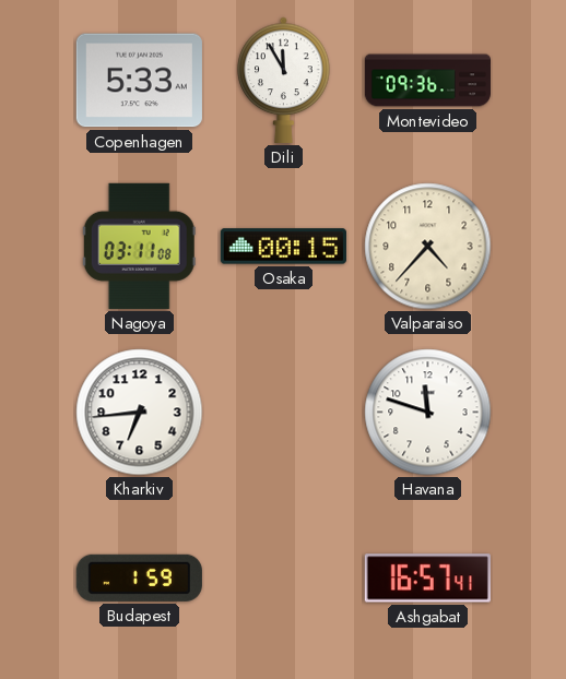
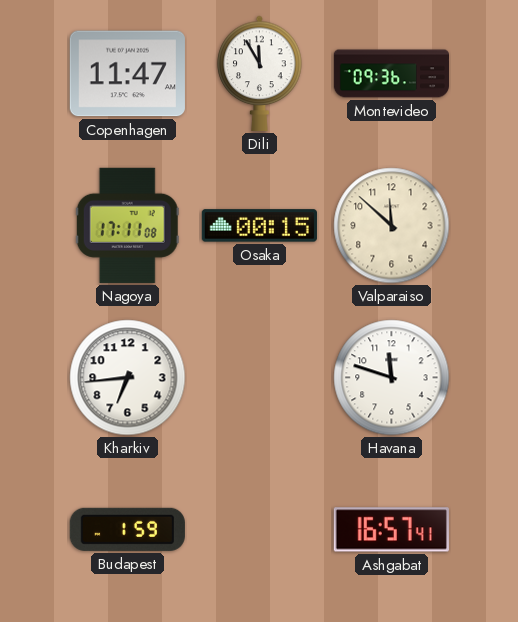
Copenhagen: 5:33 -> 11:47
Nagoya: 03:11 -> 17:11
Valparaiso: 4:37 -> 11:52
